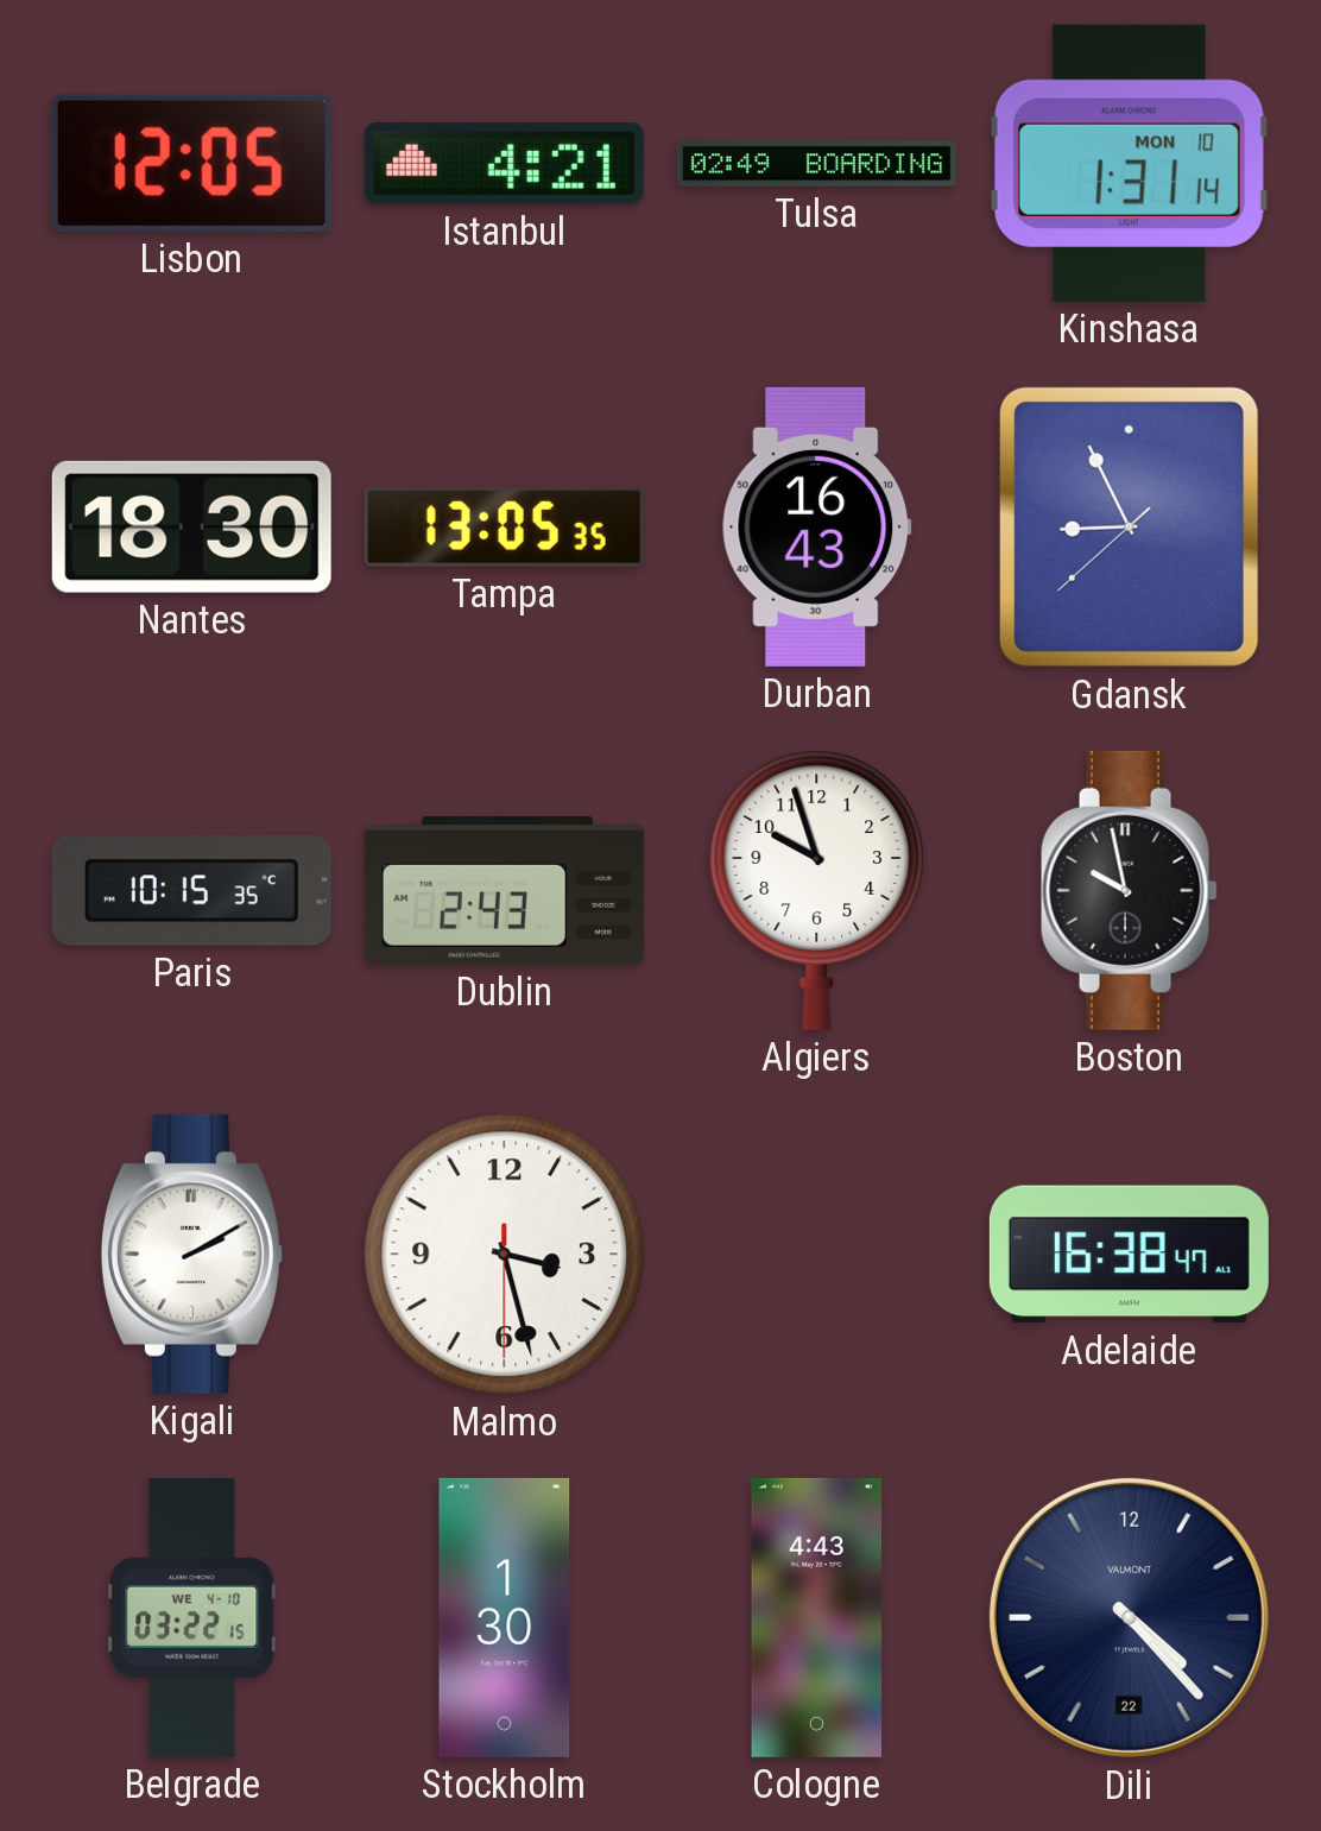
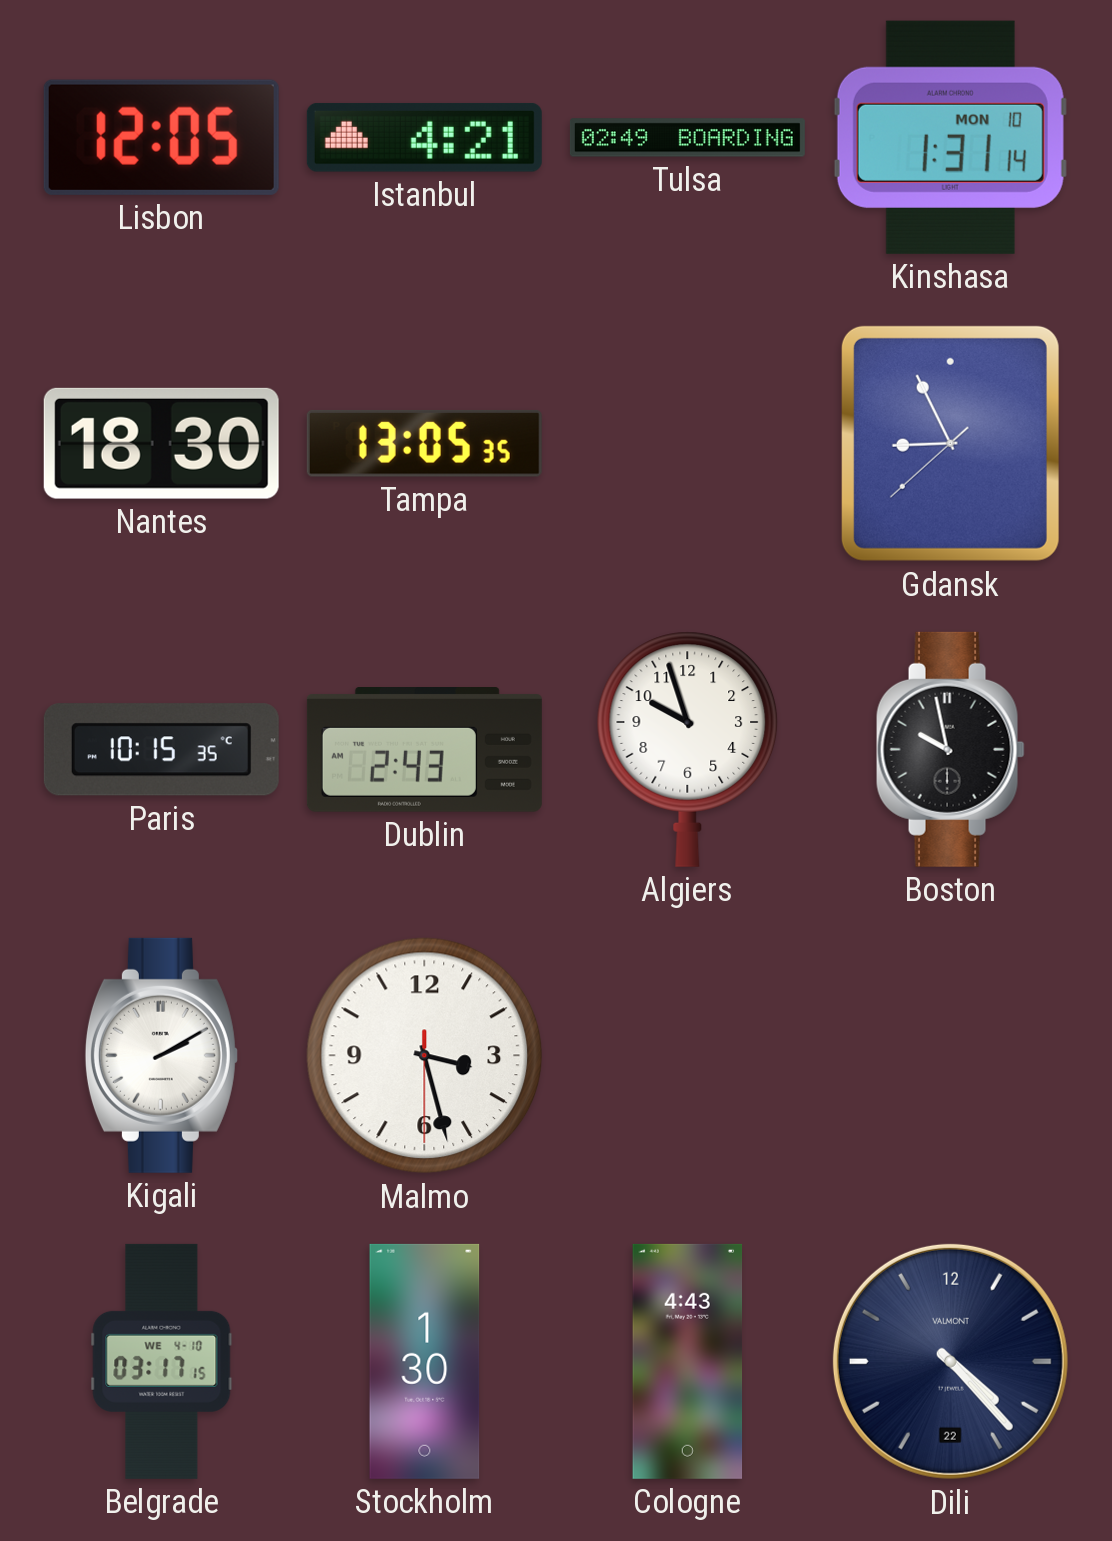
Durban: 16:43 -> none
Adelaide: 16:38 -> none
Belgrade: 03:22 -> 03:17
